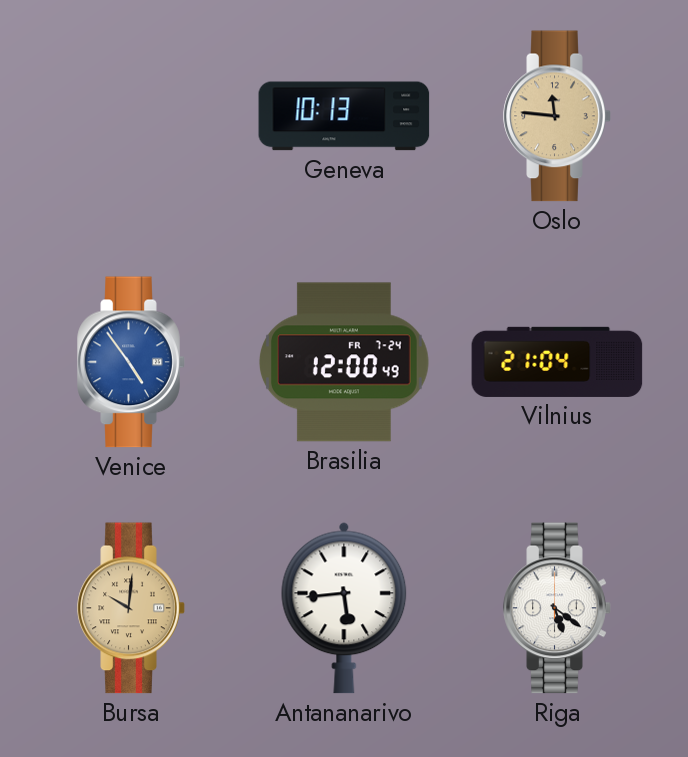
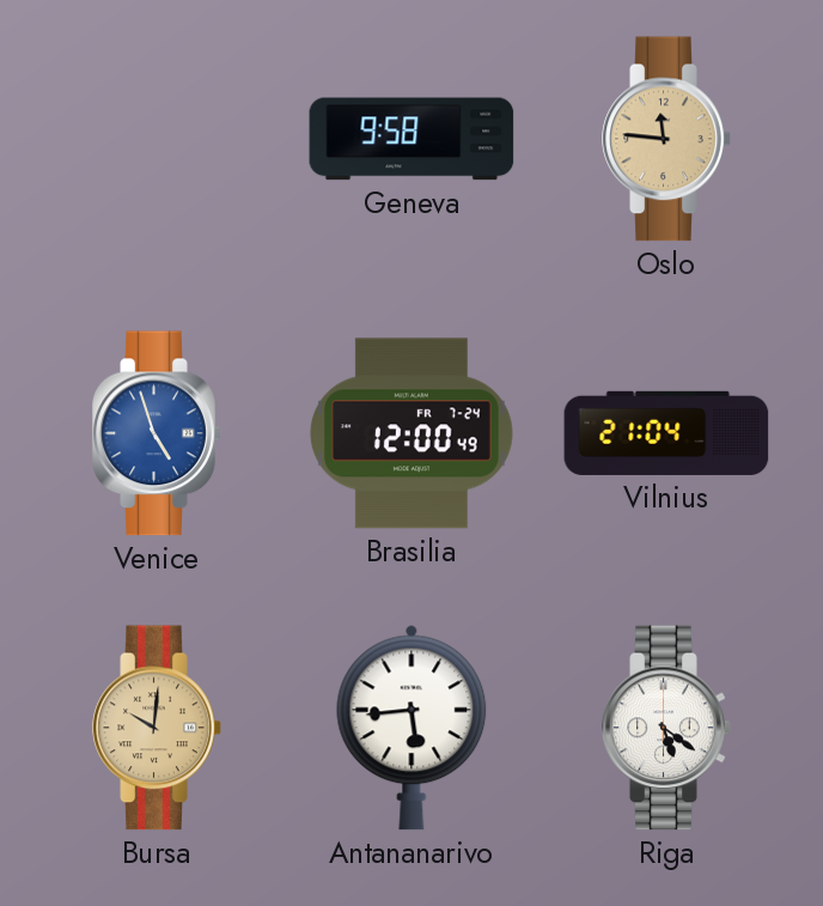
Geneva: 10:13 -> 9:58
Venice: 4:54 -> 4:57
